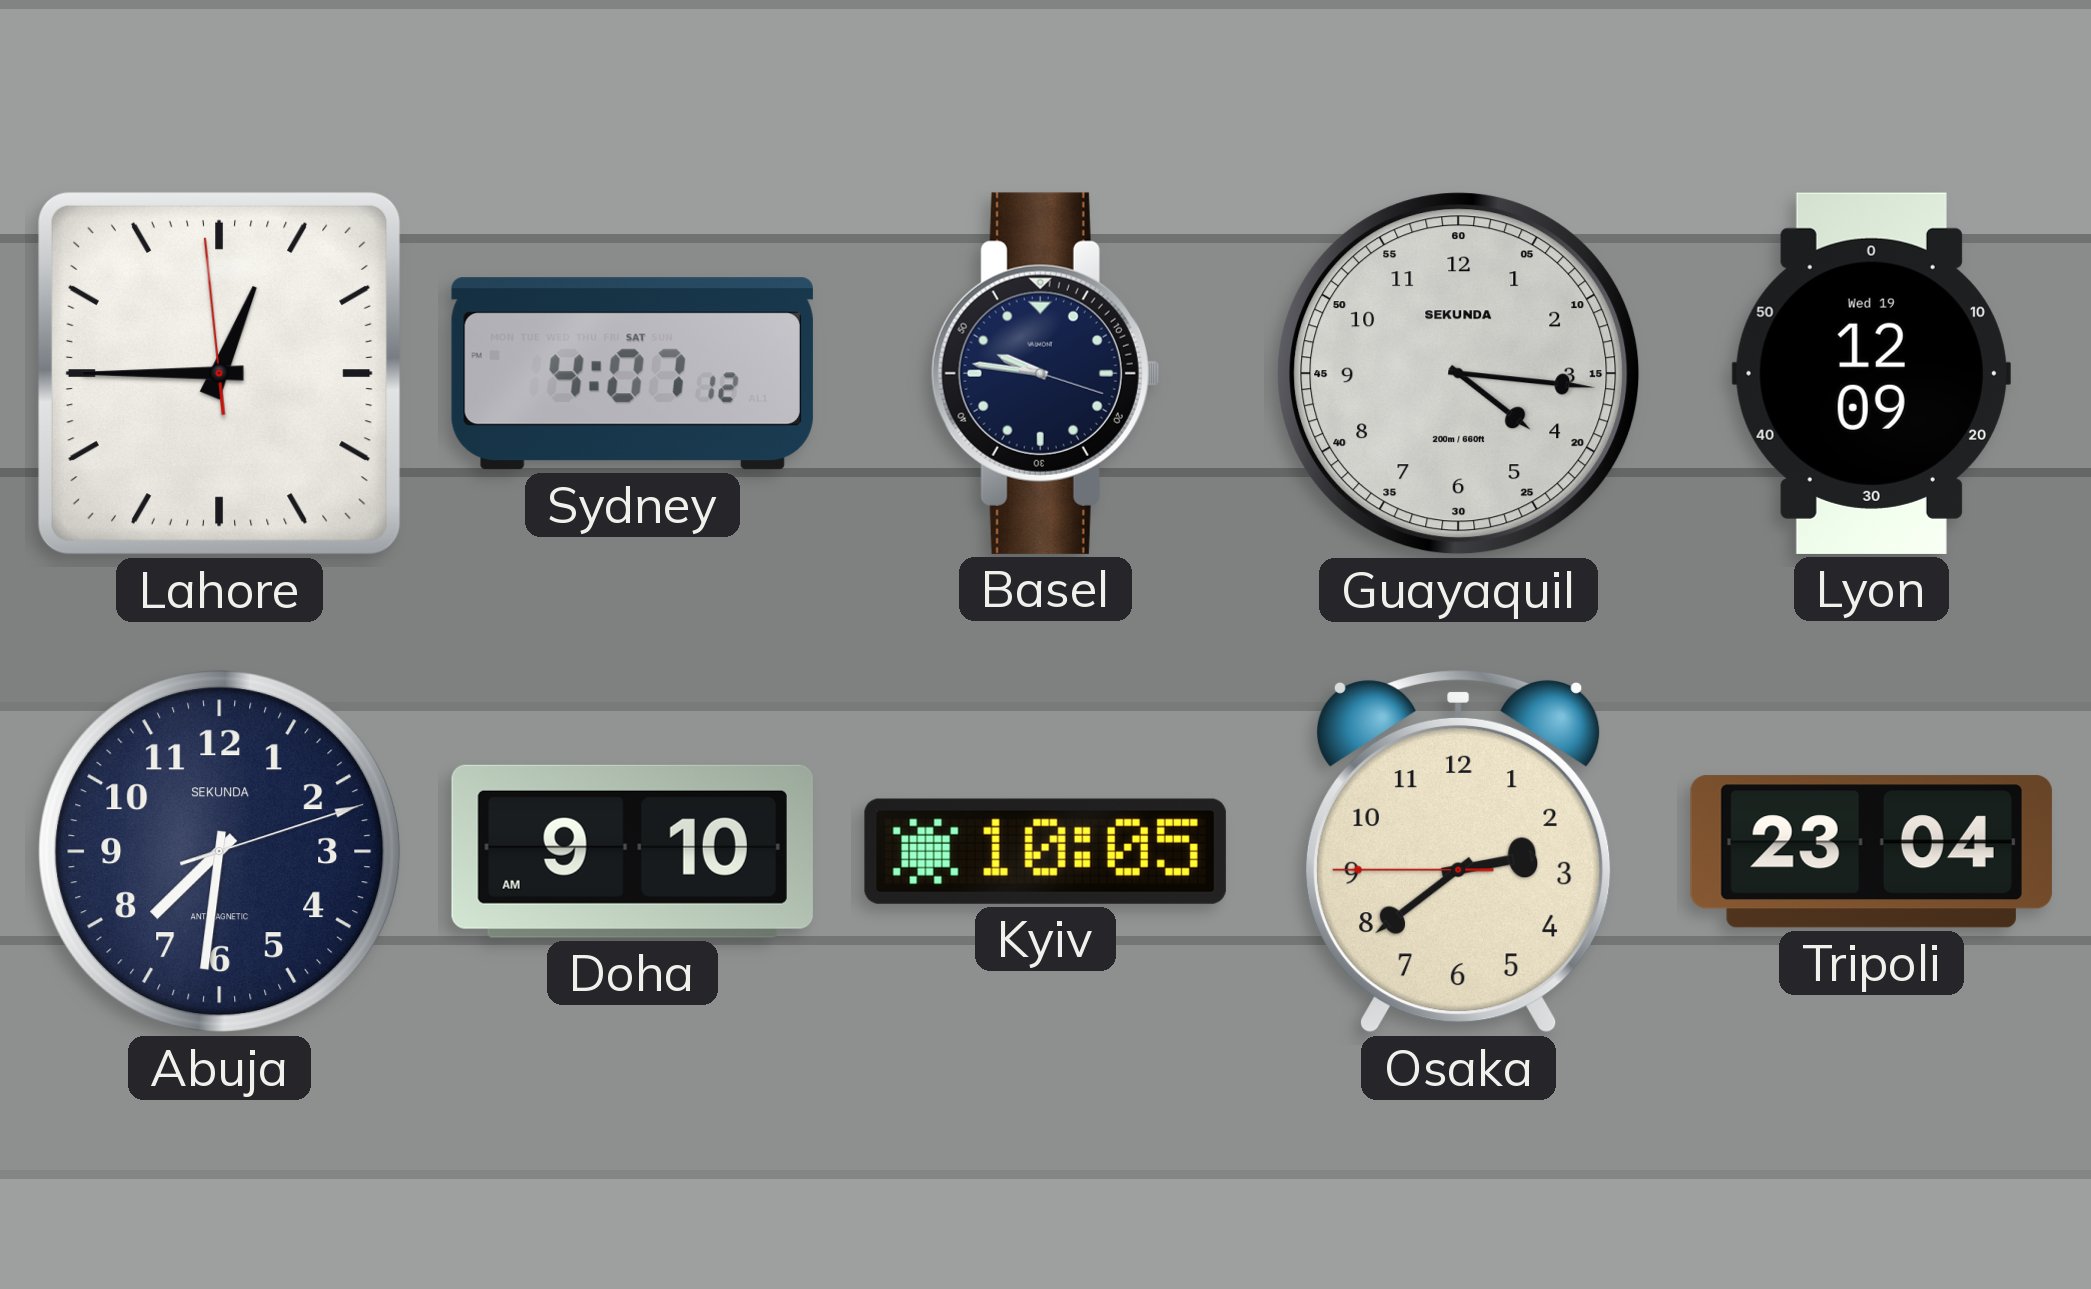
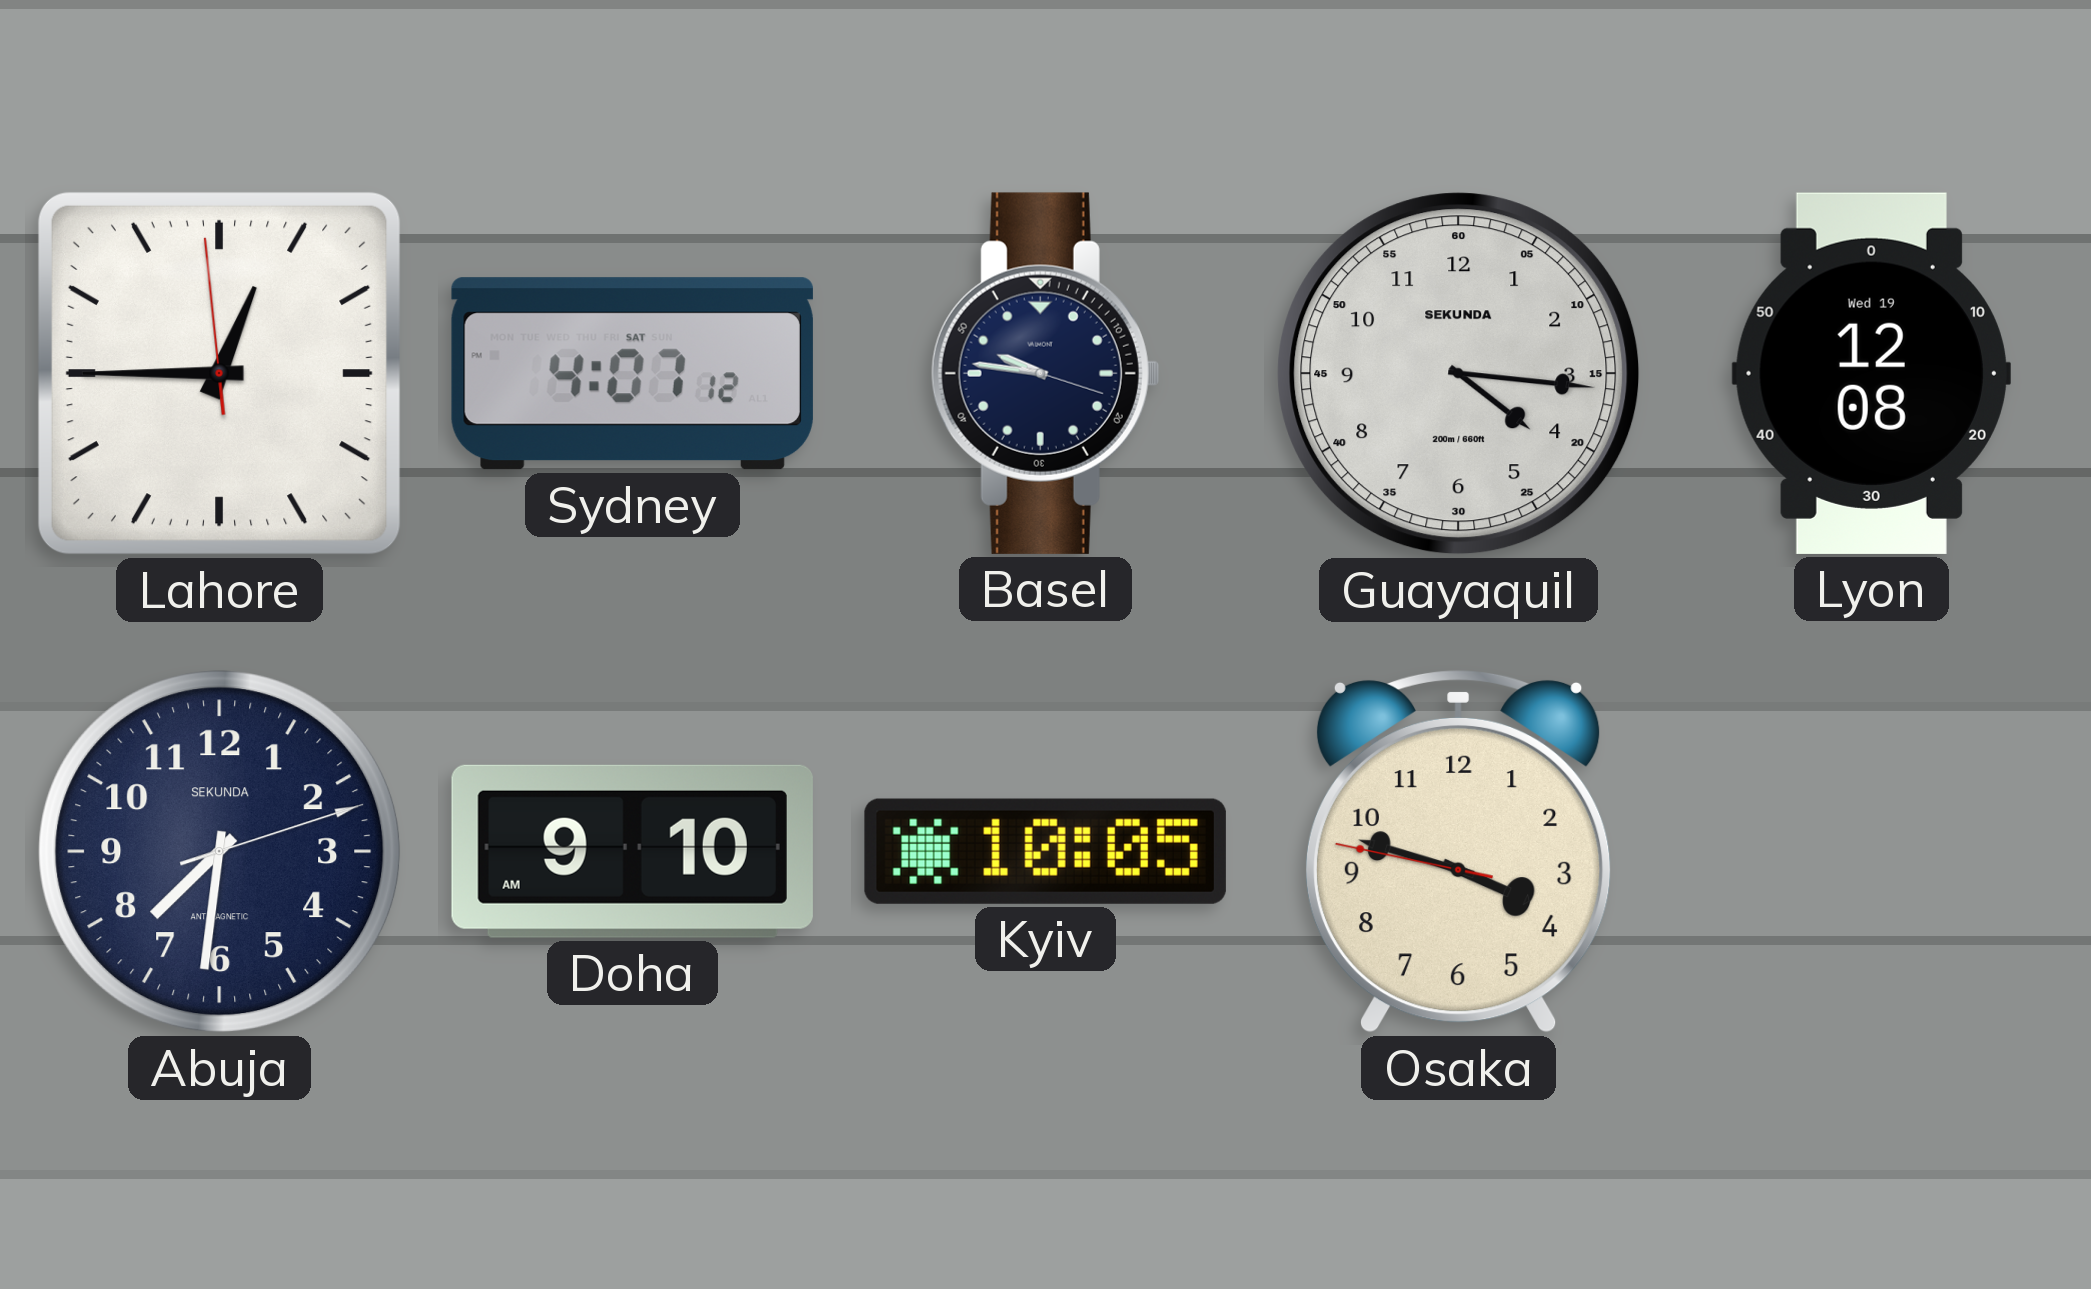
Lyon: 12:09 -> 12:08
Osaka: 2:38 -> 3:47
Tripoli: 23:04 -> none
